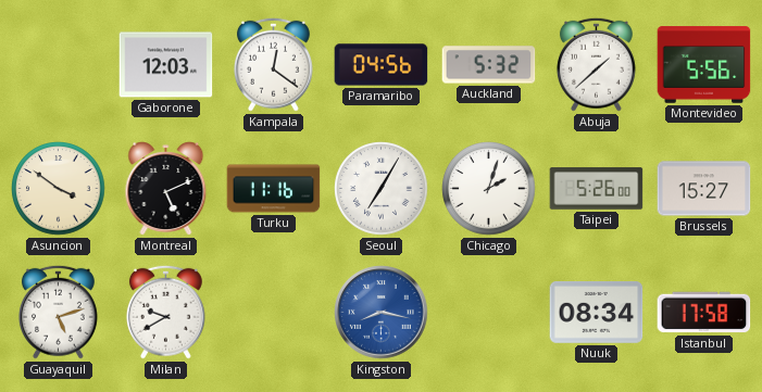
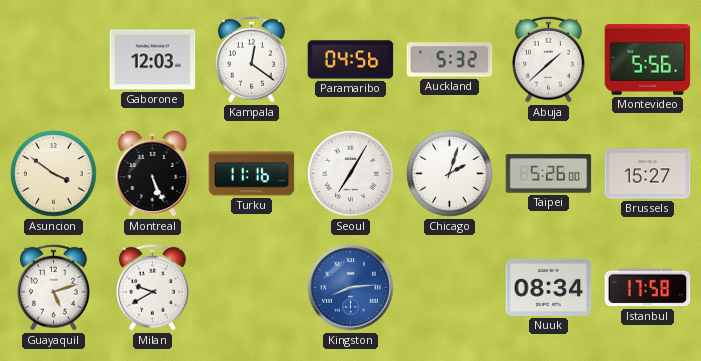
Montreal: 5:11 -> 5:26
Kingston: 8:17 -> 8:14
